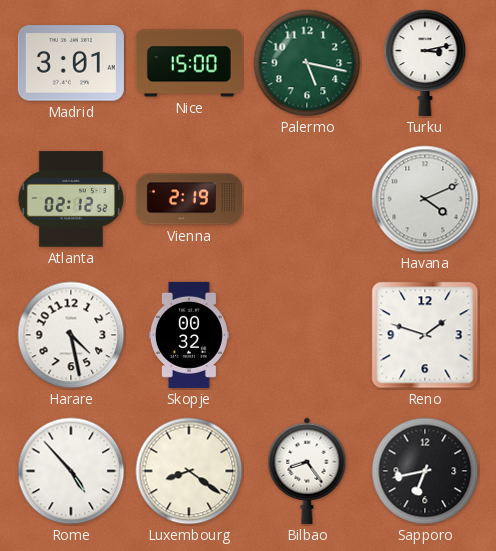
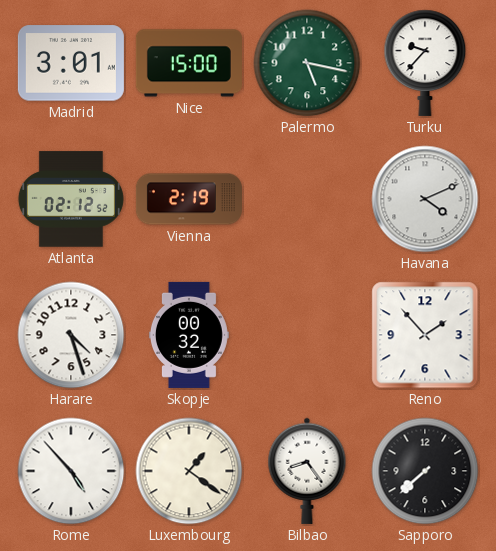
Turku: 3:13 -> 9:37
Harare: 4:28 -> 4:27
Reno: 1:48 -> 1:53
Luxembourg: 8:21 -> 1:21
Sapporo: 6:43 -> 7:38
